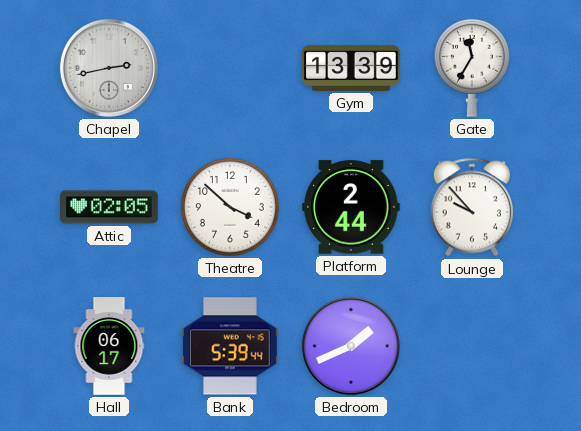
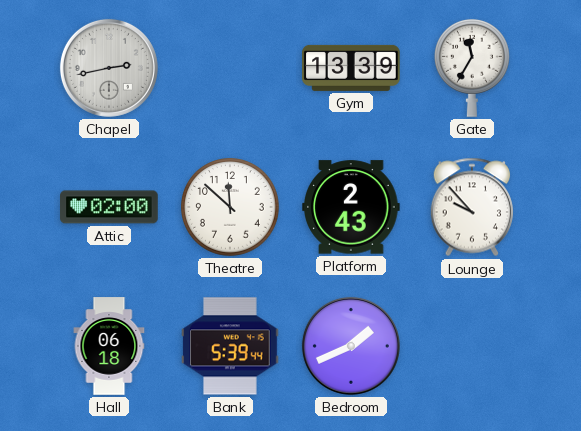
Attic: 02:05 -> 02:00
Theatre: 3:52 -> 11:52
Platform: 2:44 -> 2:43
Hall: 06:17 -> 06:18
